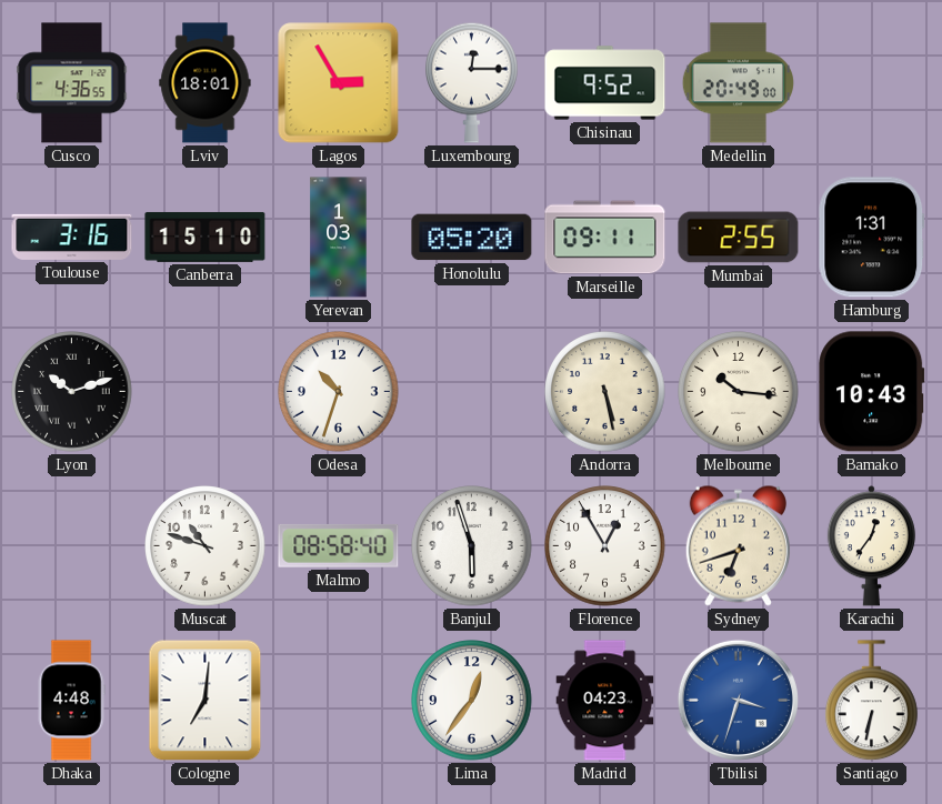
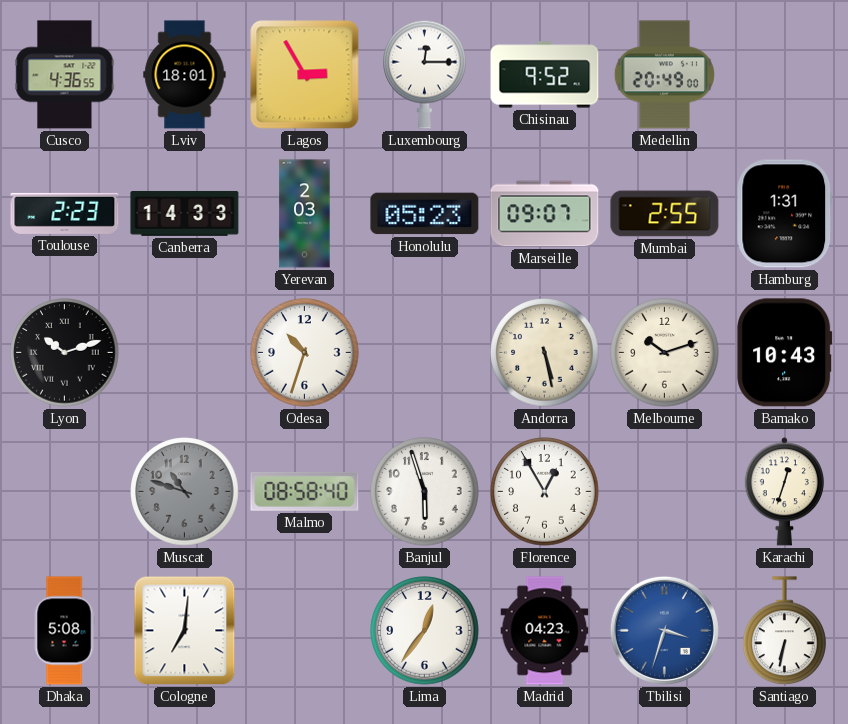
Toulouse: 3:16 -> 2:23
Canberra: 15:10 -> 14:33
Yerevan: 1:03 -> 2:03
Honolulu: 05:20 -> 05:23
Marseille: 09:11 -> 09:07
Melbourne: 10:16 -> 10:12
Muscat dial: white -> grey
Sydney: 6:42 -> none
Karachi: 12:36 -> 12:33
Dhaka: 4:48 -> 5:08
